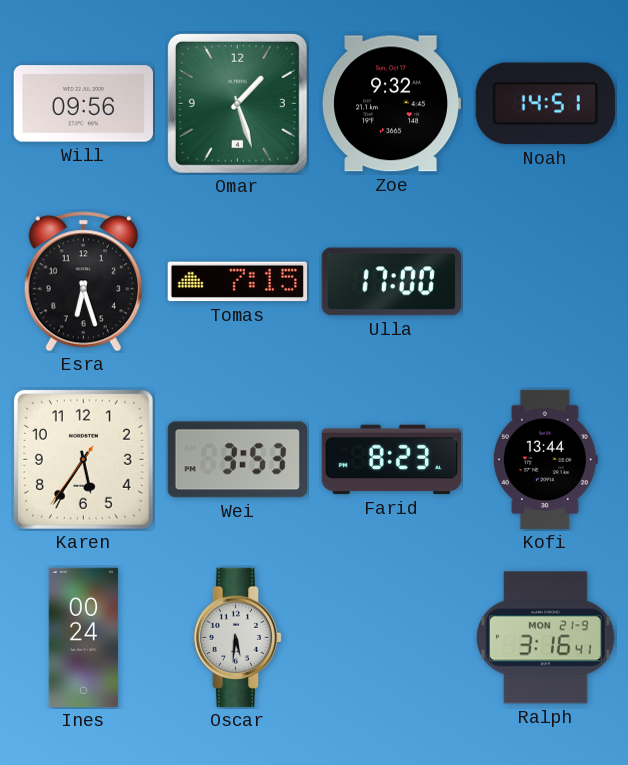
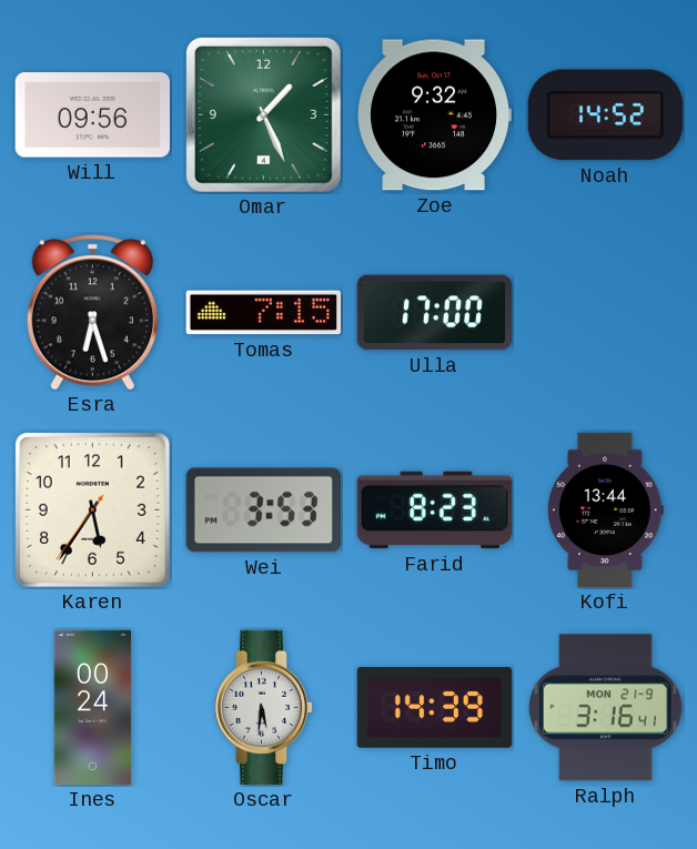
Omar: 1:27 -> 1:26
Noah: 14:51 -> 14:52
Timo: none -> 14:39
